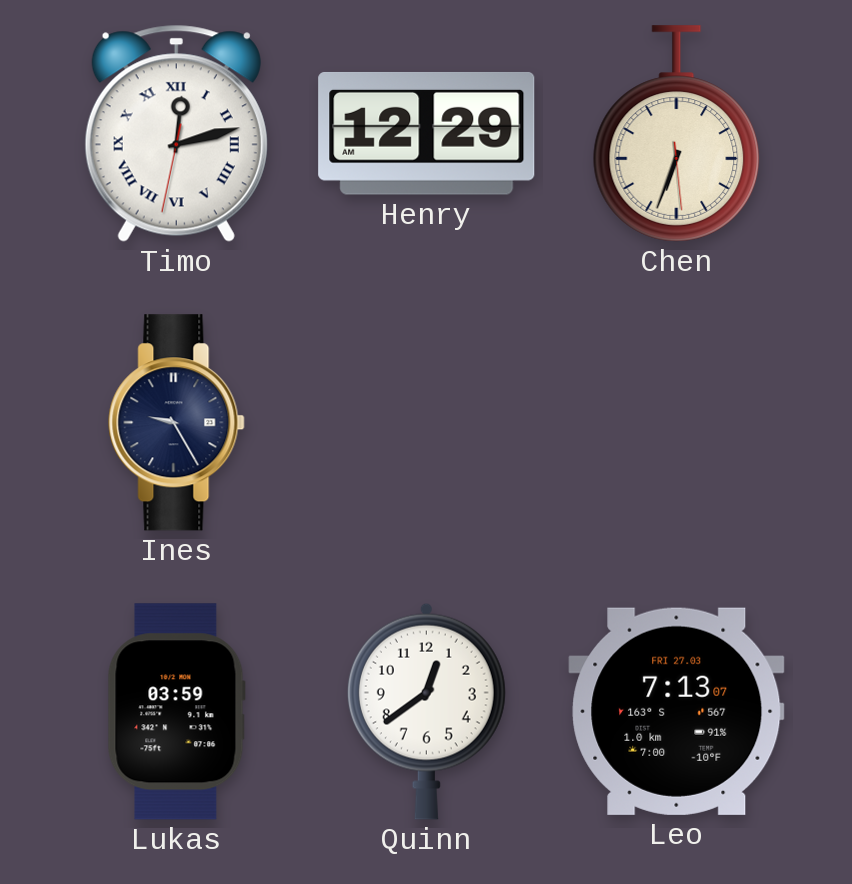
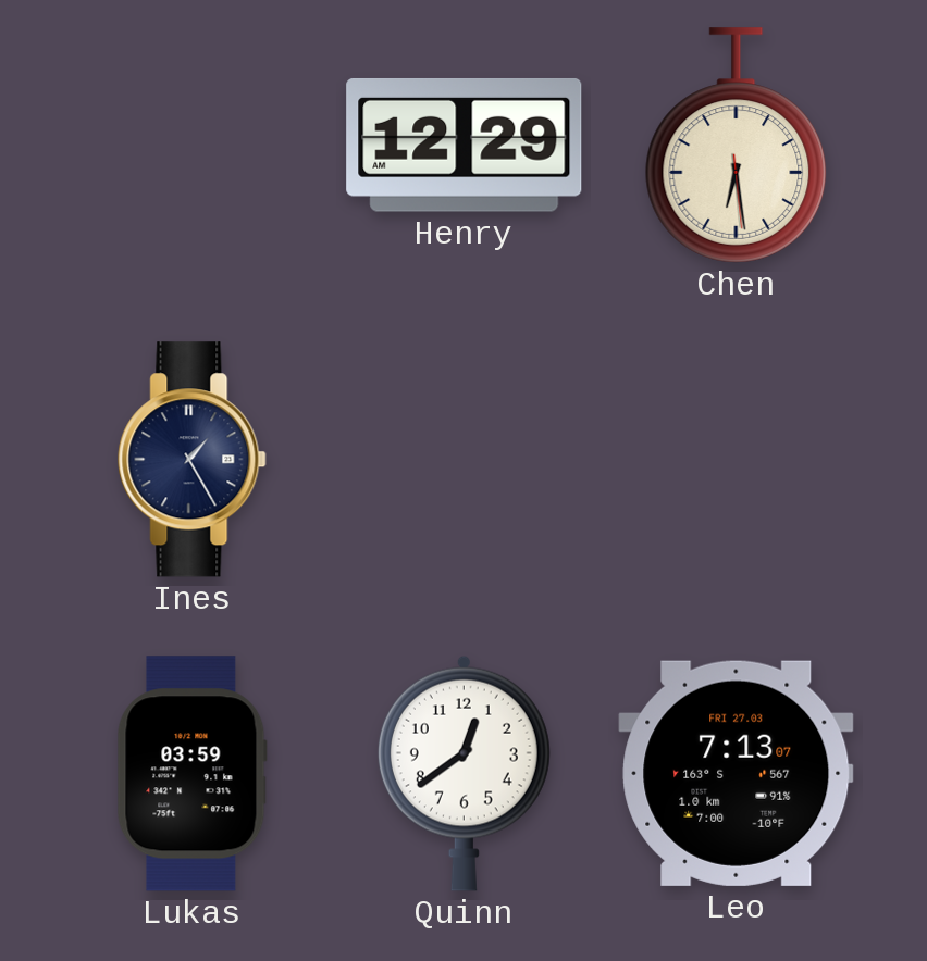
Timo: 12:12 -> none
Chen: 6:33 -> 6:28
Ines: 9:25 -> 1:25
